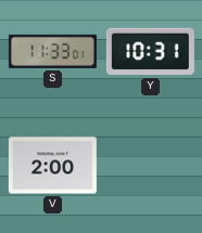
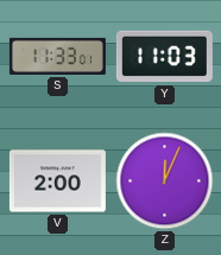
Y: 10:31 -> 11:03
Z: none -> 12:04
